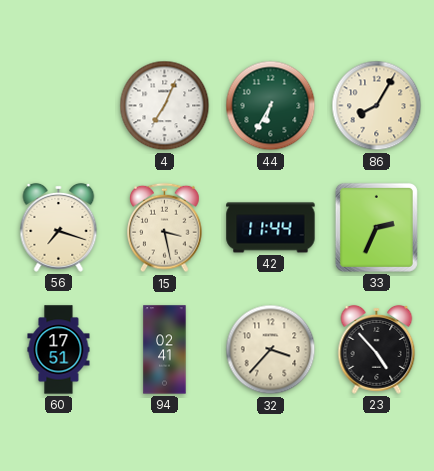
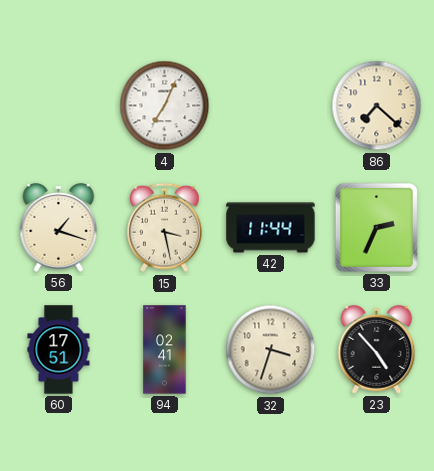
44: 6:35 -> none
86: 8:05 -> 7:22
56: 7:18 -> 1:18
32: 3:37 -> 3:33
